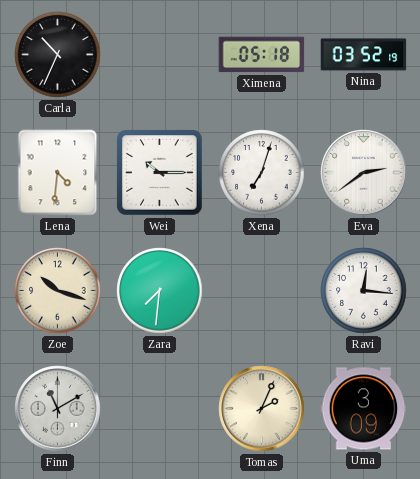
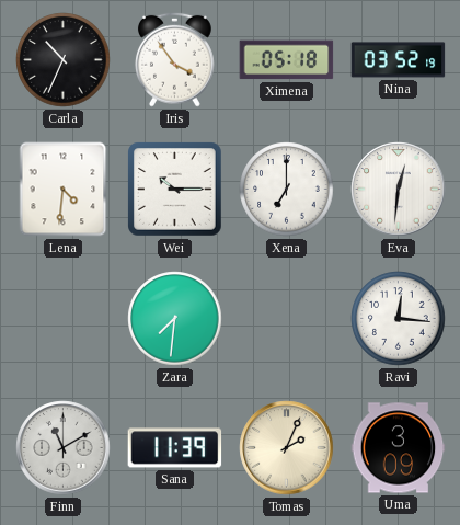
Iris: none -> 3:54
Xena: 7:03 -> 7:00
Eva: 2:39 -> 12:31
Zoe: 10:18 -> none
Sana: none -> 11:39
